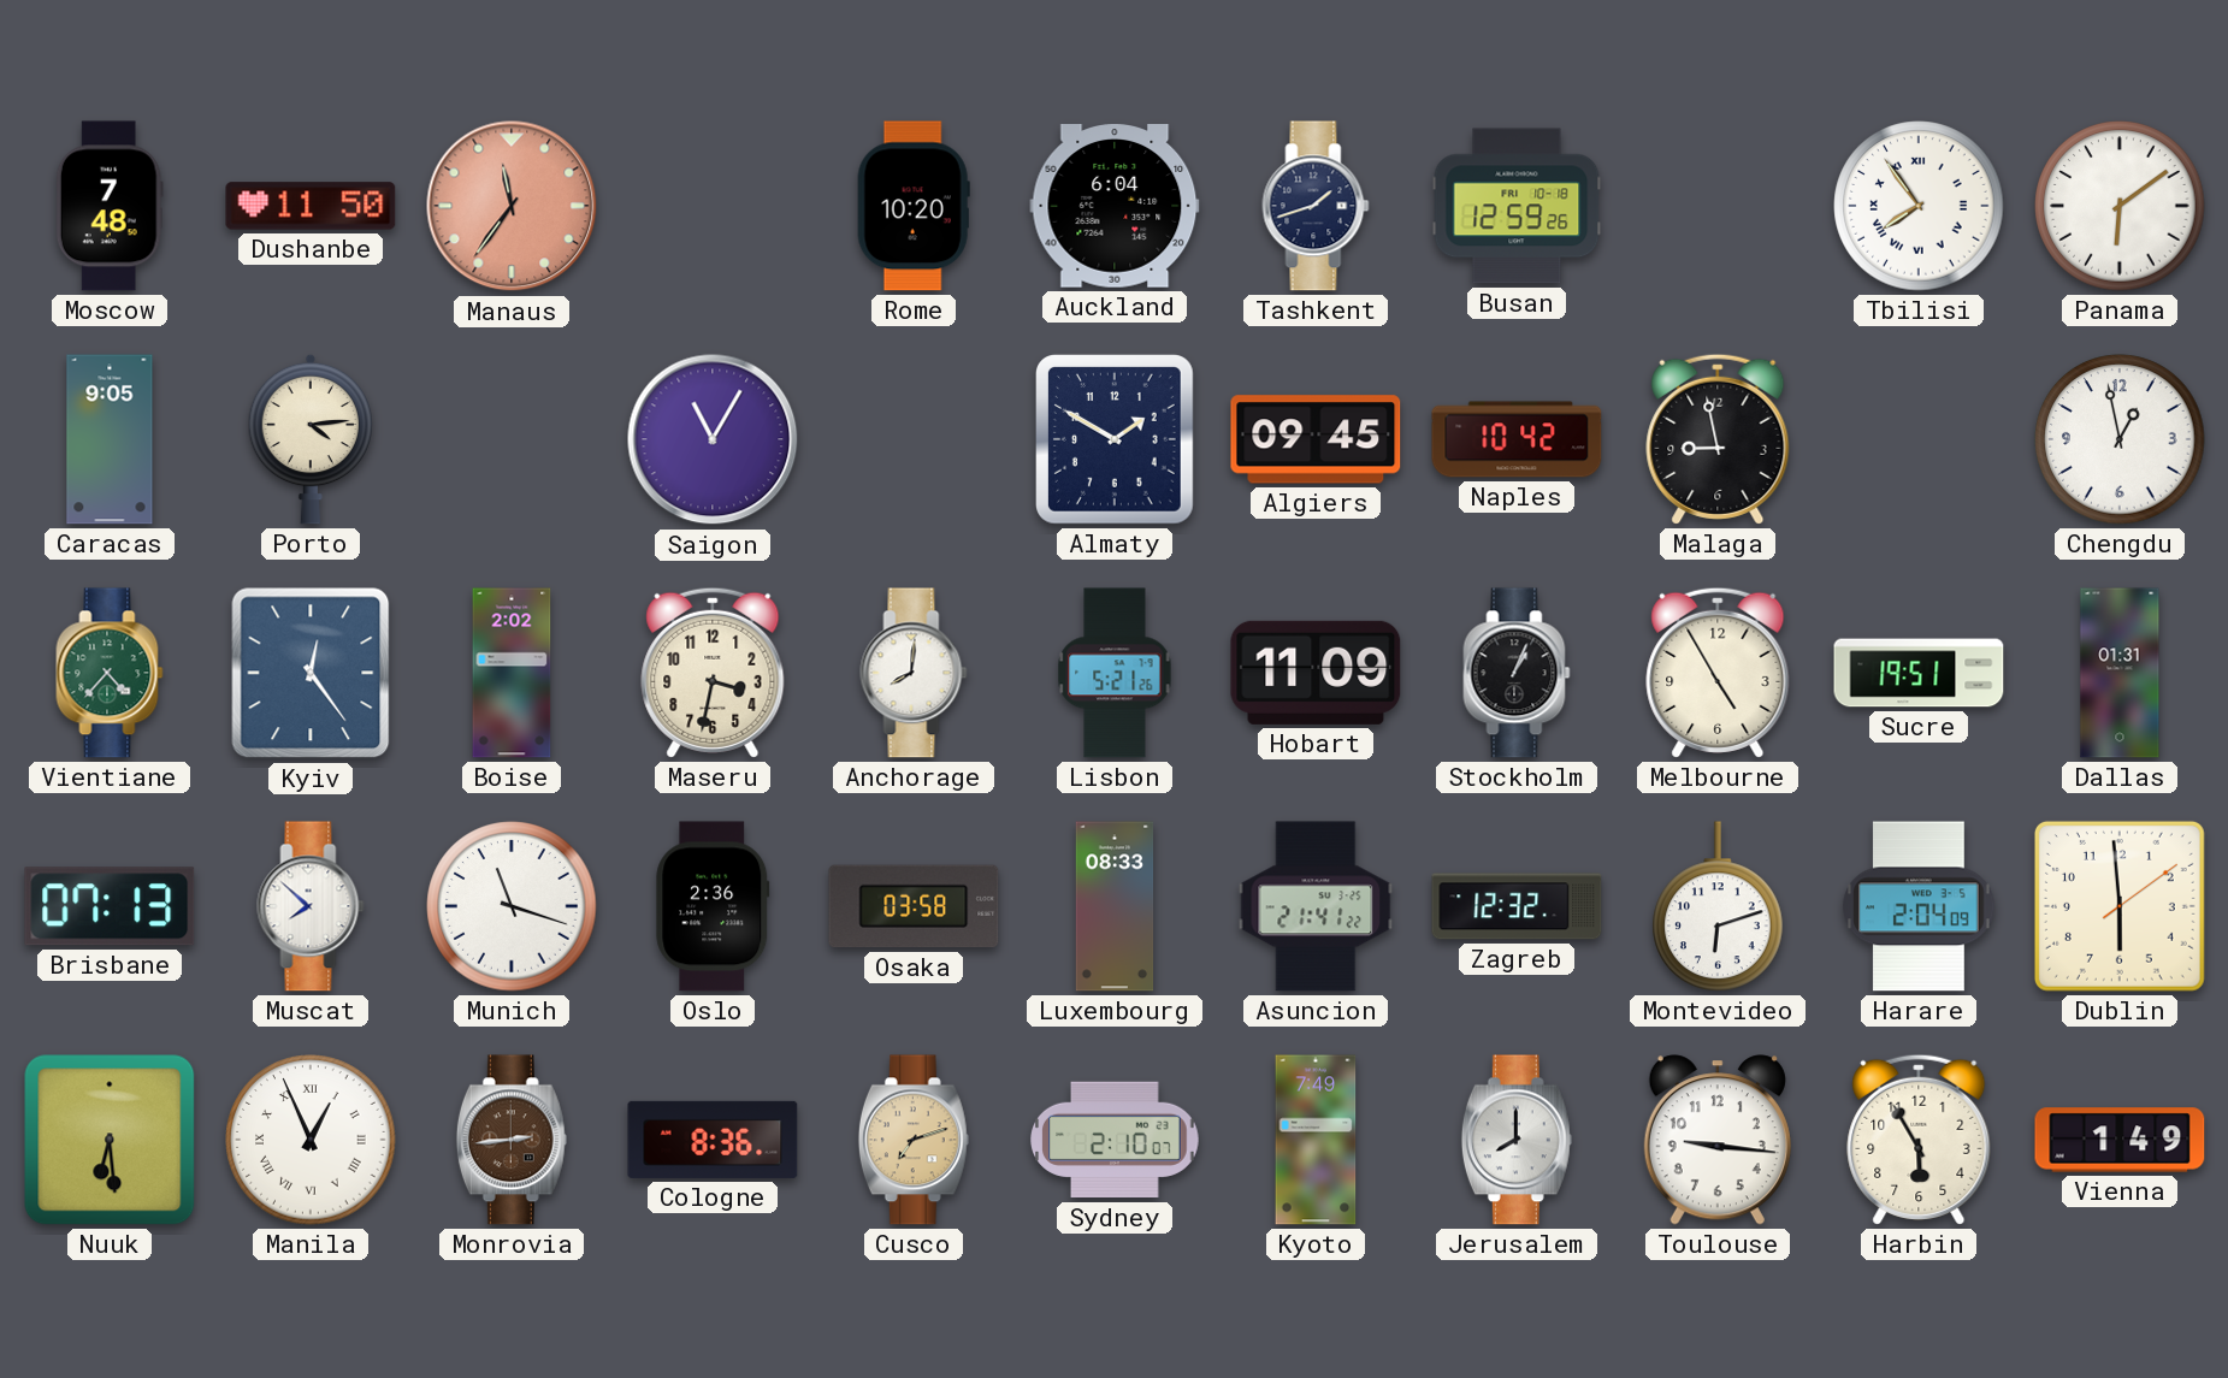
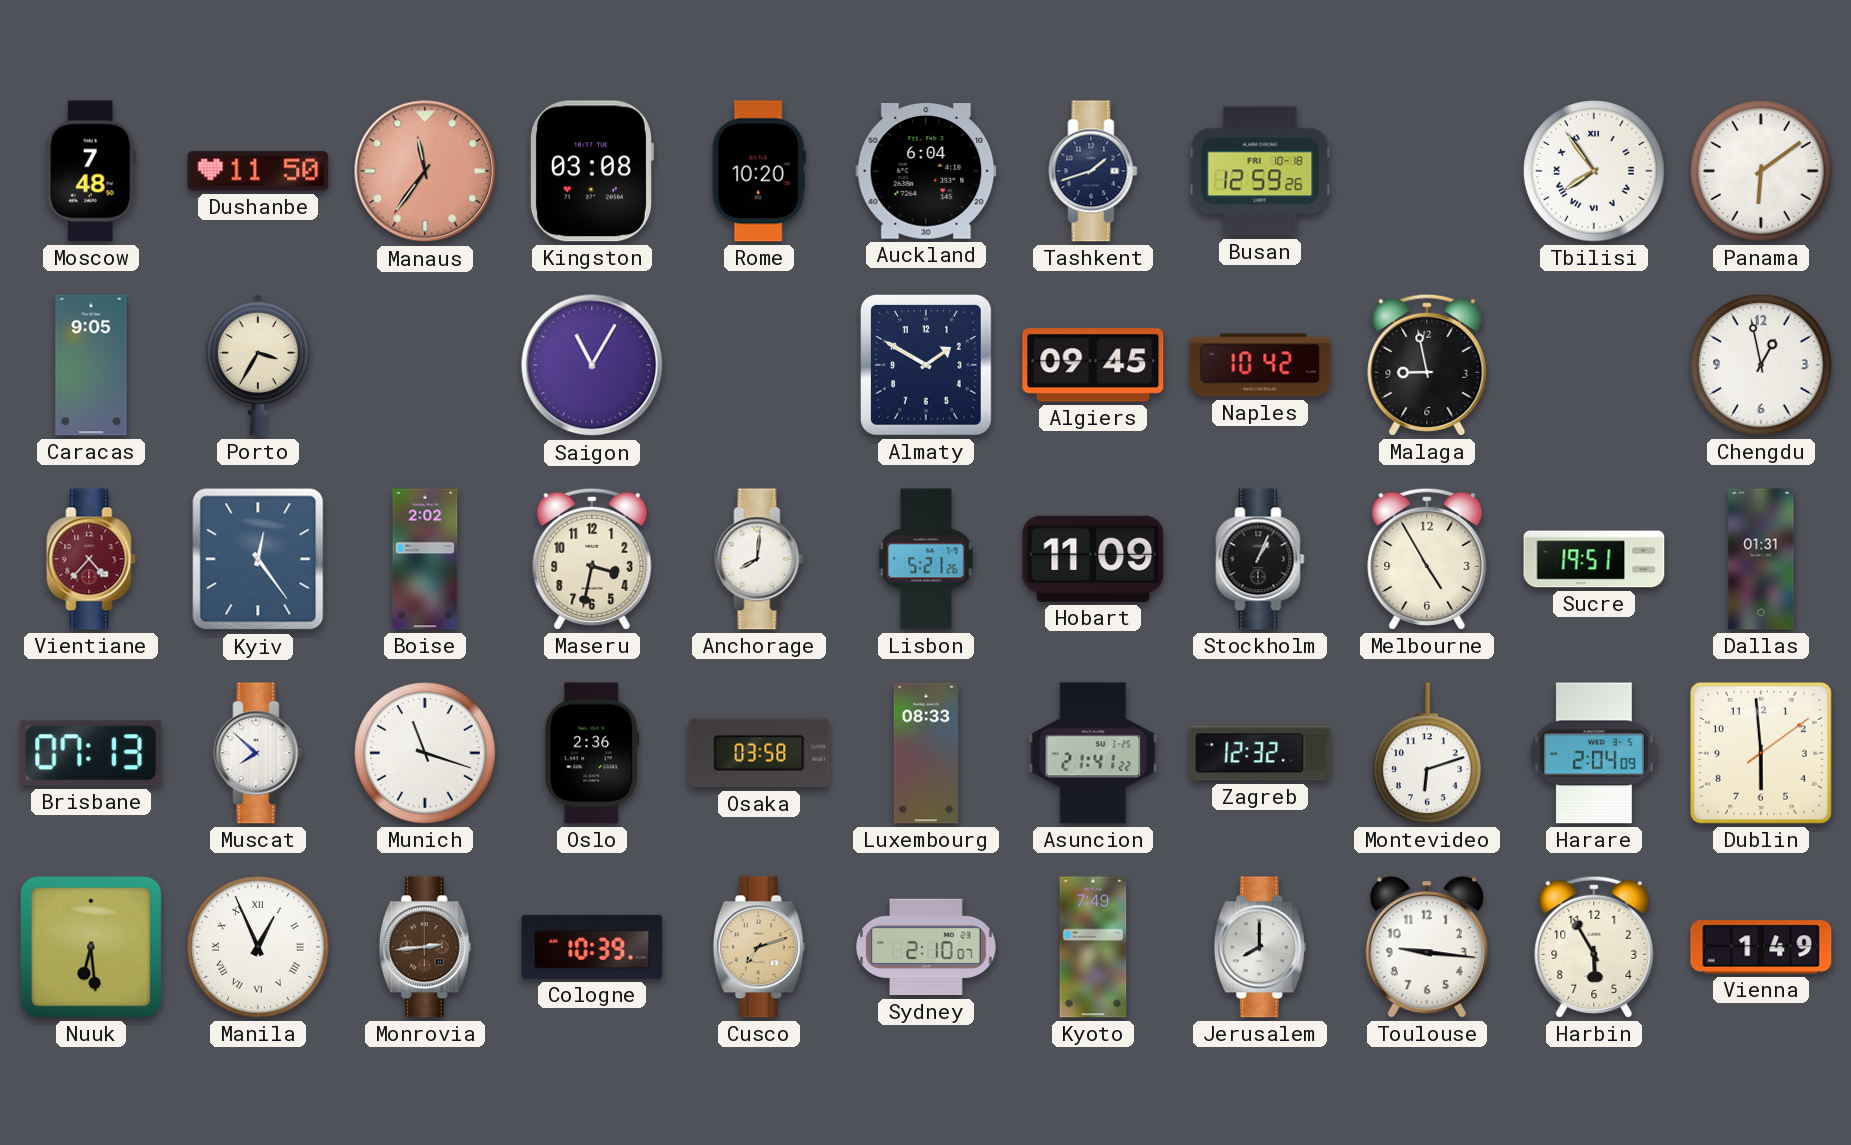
Kingston: none -> 03:08
Porto: 4:14 -> 3:35
Vientiane dial: green -> burgundy
Cologne: 8:36 -> 10:39
